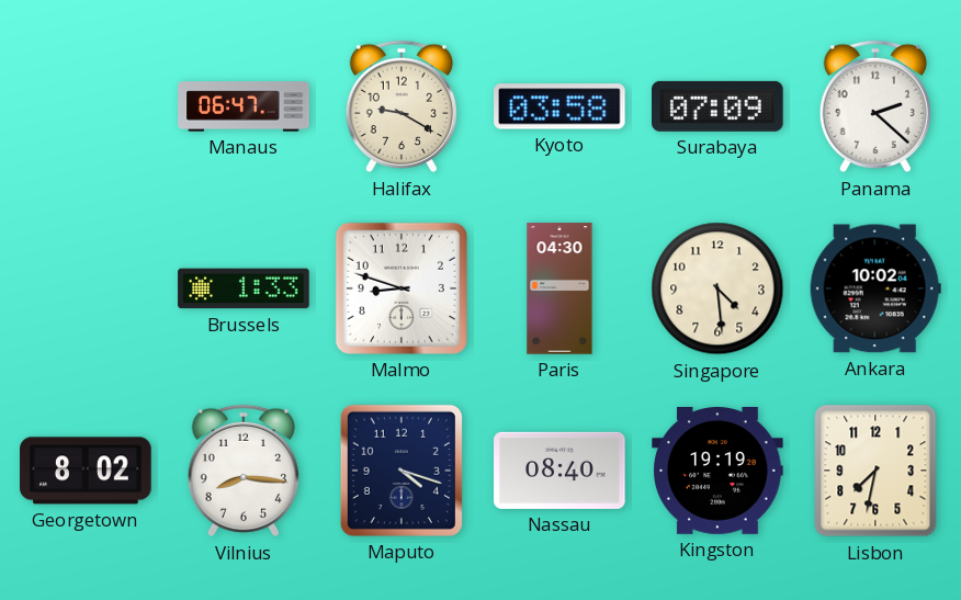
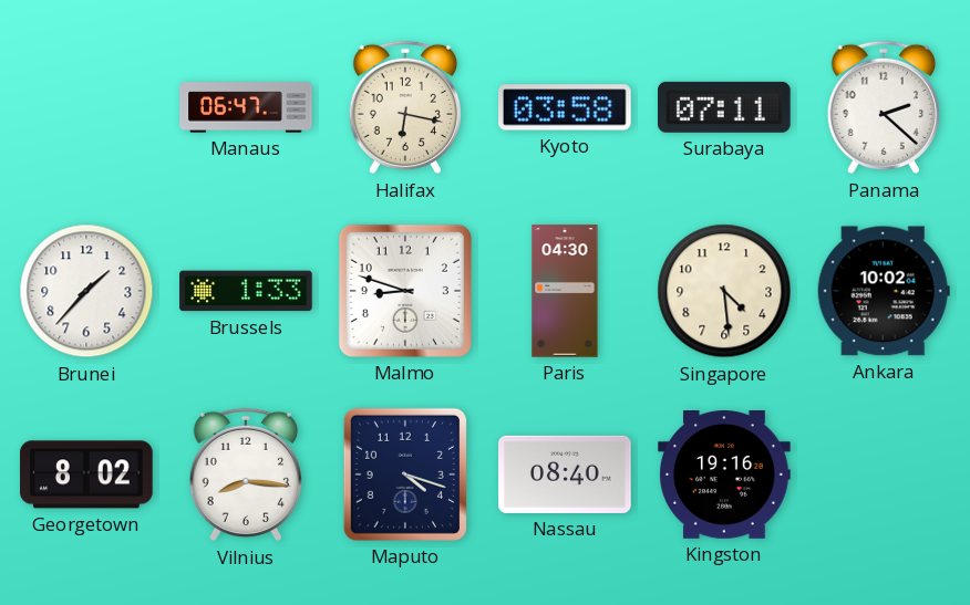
Halifax: 9:20 -> 6:17
Surabaya: 07:09 -> 07:11
Brunei: none -> 1:37
Kingston: 19:19 -> 19:16
Lisbon: 7:32 -> none
